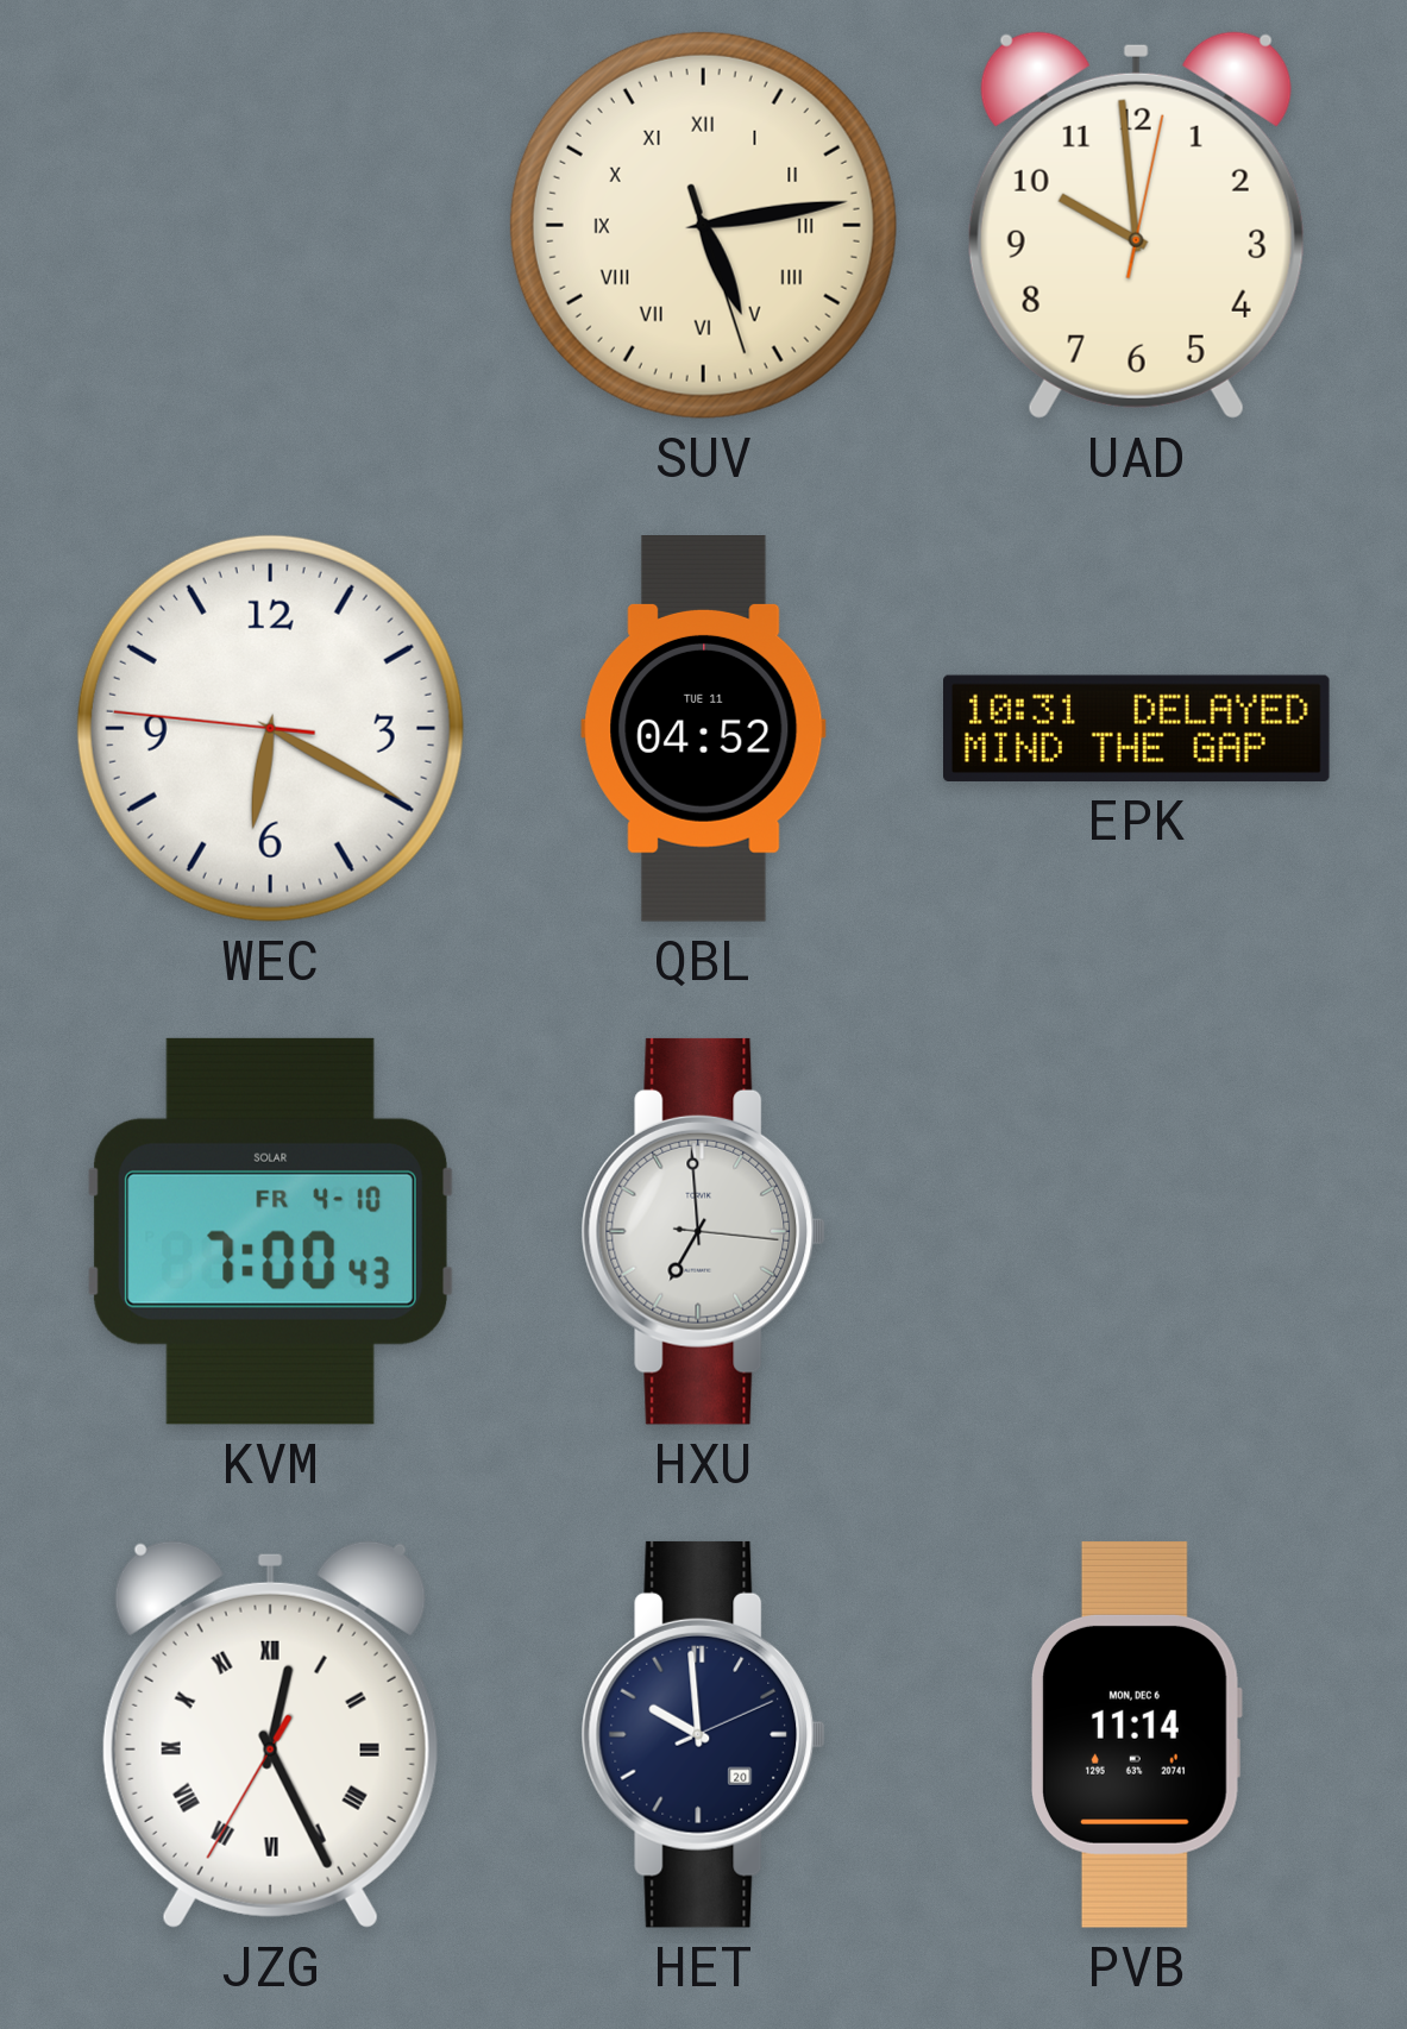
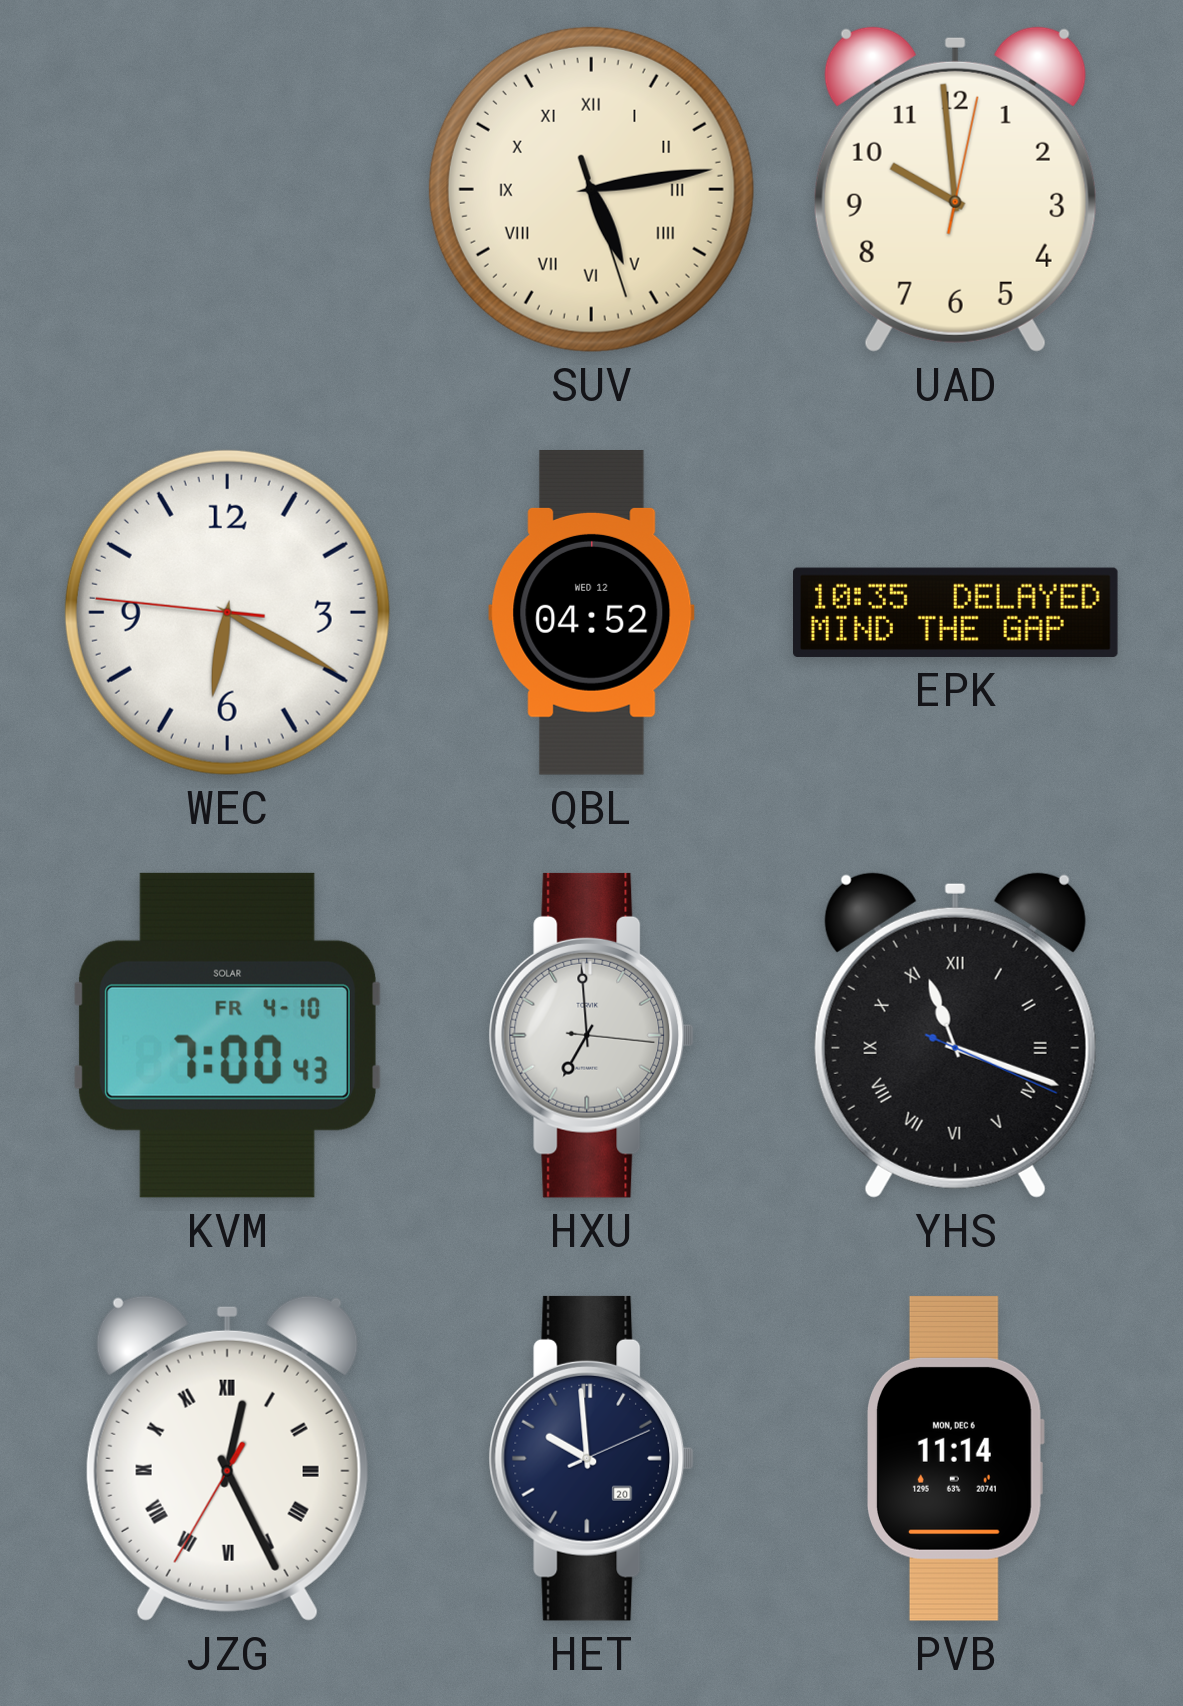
QBL date: TUE 11 -> WED 12
EPK: 10:31 -> 10:35
YHS: none -> 11:18
